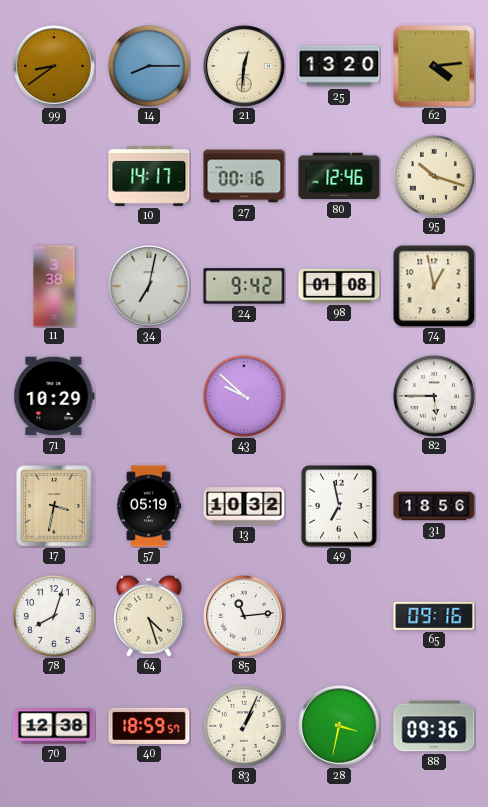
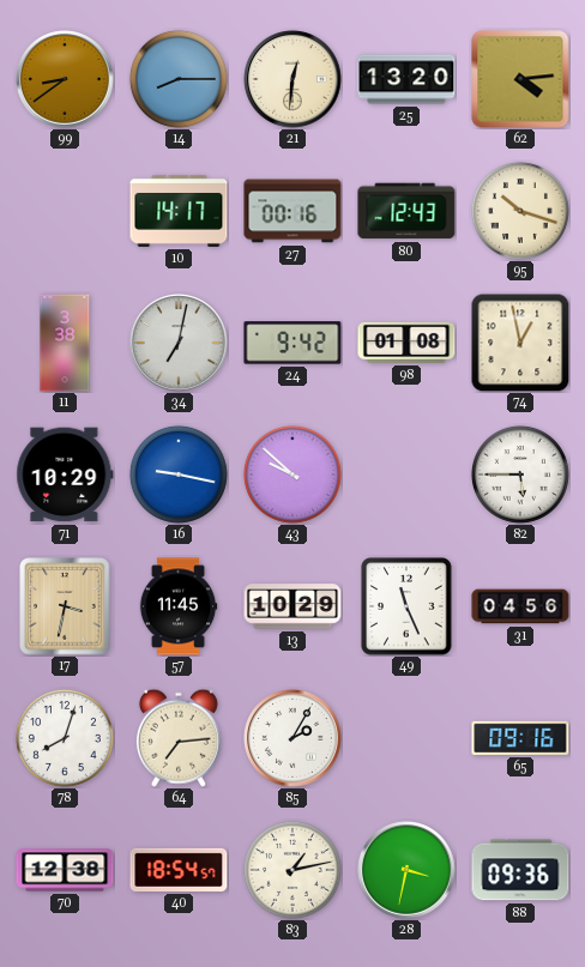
80: 12:46 -> 12:43
16: none -> 9:17
57: 05:19 -> 11:45
13: 10:32 -> 10:29
49: 6:58 -> 11:26
31: 18:56 -> 04:56
64: 4:27 -> 7:14
85: 11:14 -> 2:05
40: 18:59 -> 18:54
83: 1:04 -> 1:13
